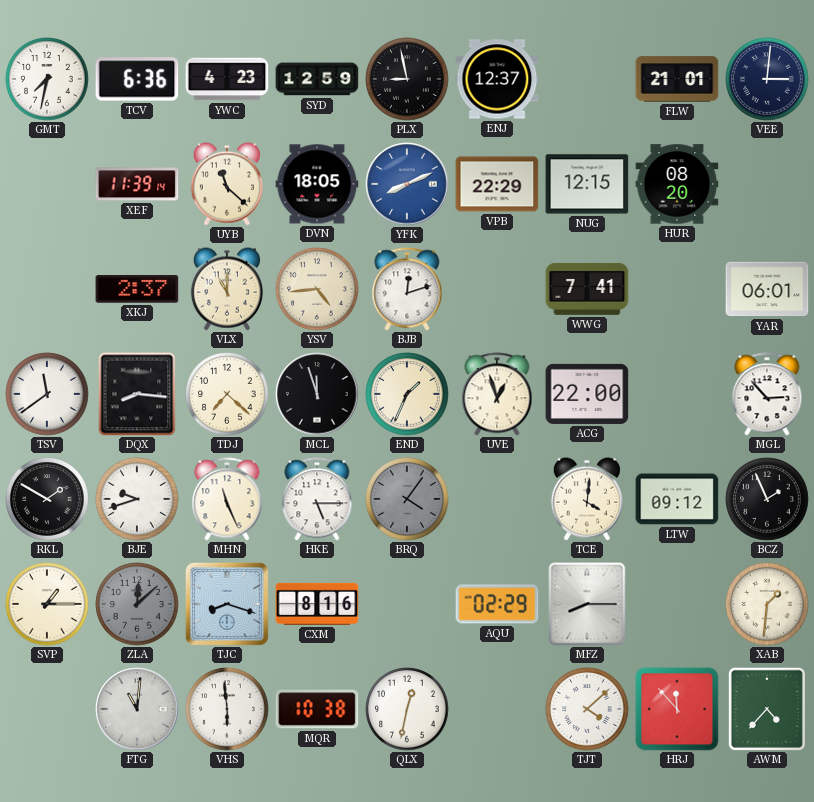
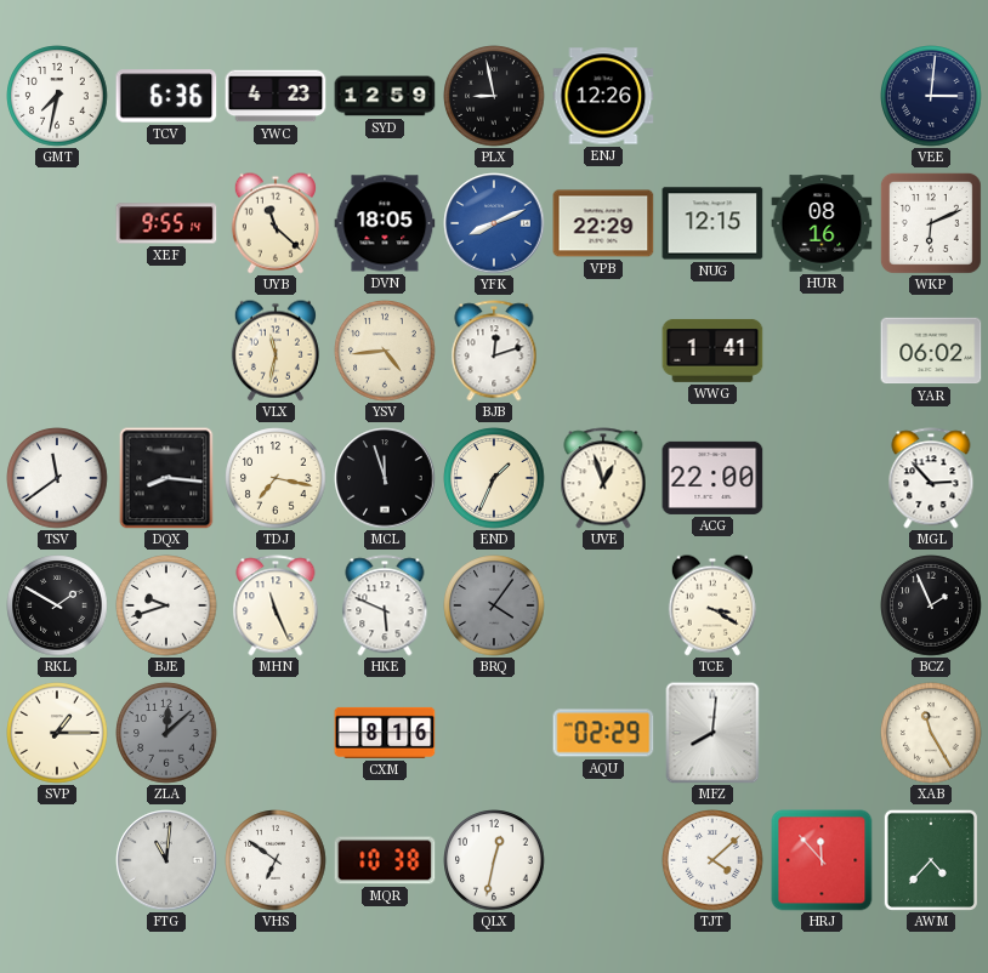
ENJ: 12:37 -> 12:26
FLW: 21:01 -> none
XEF: 11:39 -> 9:55
HUR: 08:20 -> 08:16
WKP: none -> 6:11
XKJ: 2:37 -> none
VLX: 11:00 -> 11:32
WWG: 7:41 -> 1:41
YAR: 06:01 -> 06:02
TDJ: 7:22 -> 7:17
HKE: 5:15 -> 5:49
TCE: 4:01 -> 3:20
LTW: 09:12 -> none
TJC: 8:18 -> none
MFZ: 8:15 -> 8:01
XAB: 1:31 -> 11:25
VHS: 5:59 -> 6:51
